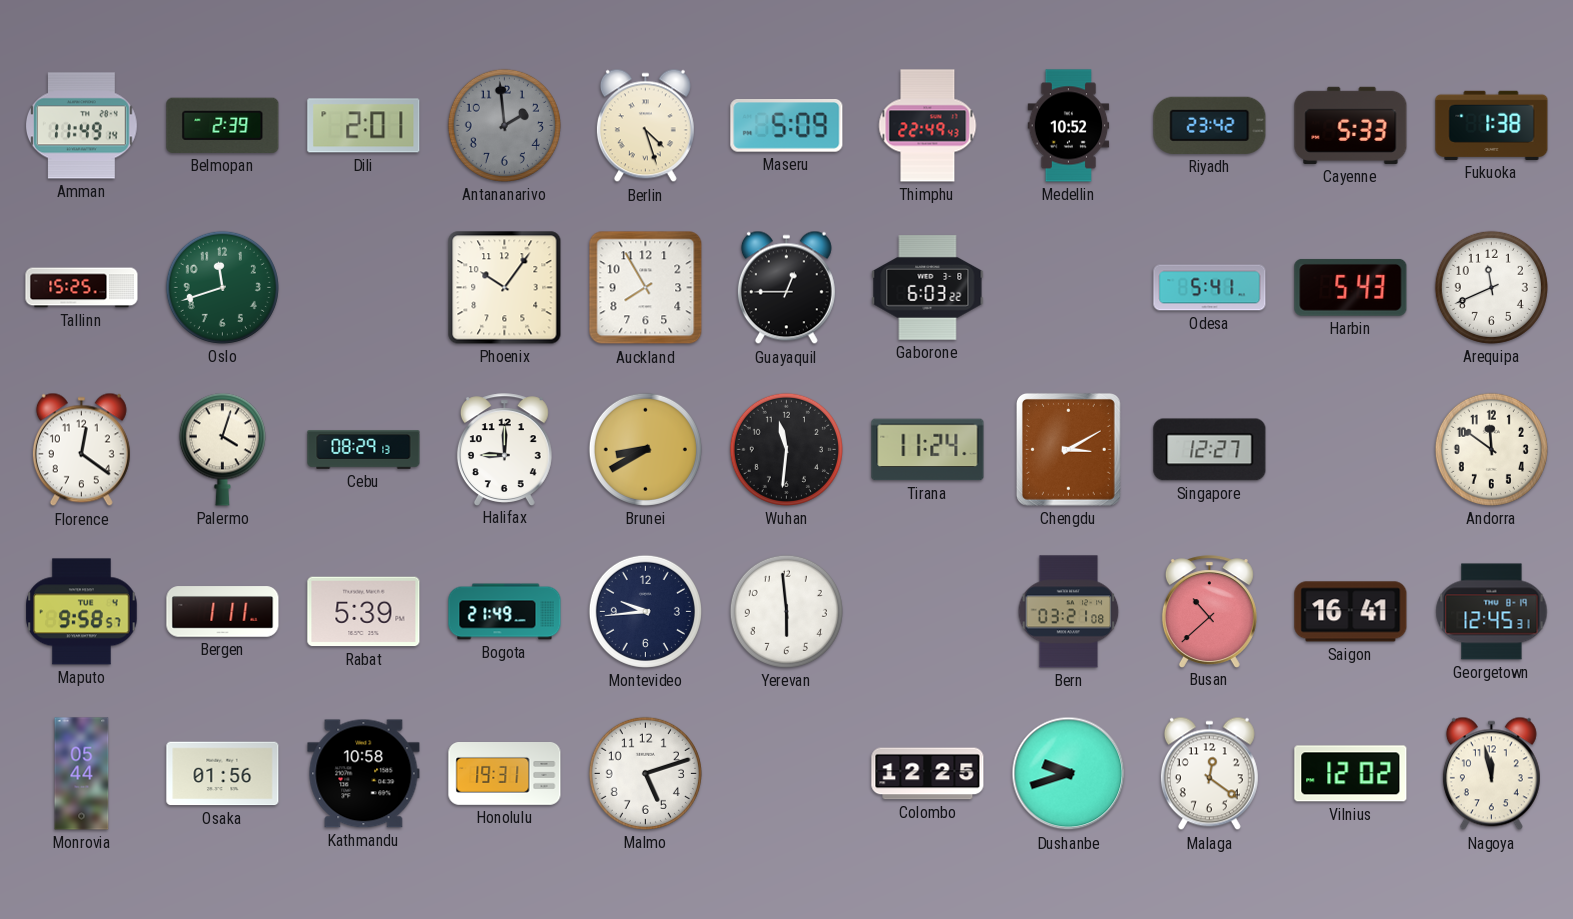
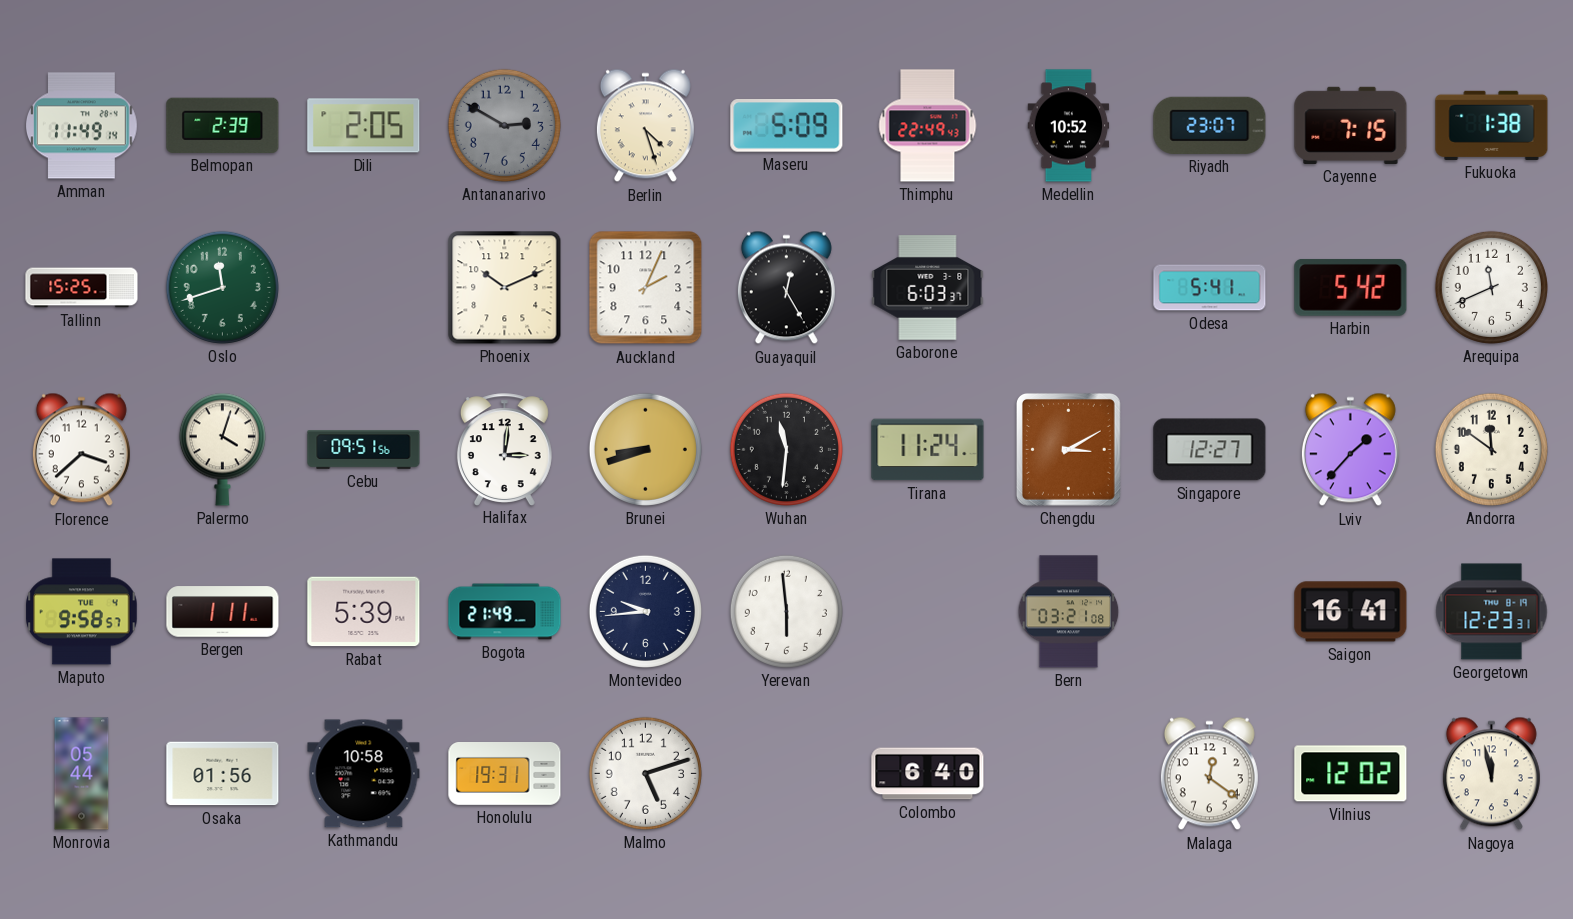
Dili: 2:01 -> 2:05
Antananarivo: 1:59 -> 2:50
Riyadh: 23:42 -> 23:07
Cayenne: 5:33 -> 7:15
Phoenix: 10:06 -> 10:11
Auckland: 7:55 -> 2:04
Guayaquil: 12:45 -> 12:25
Gaborone: 6:03:22 -> 6:03:37
Harbin: 5:43 -> 5:42
Florence: 12:21 -> 3:38
Cebu: 08:29 -> 09:51
Halifax: 9:00 -> 3:01
Brunei: 8:40 -> 8:42
Lviv: none -> 1:37
Busan: 10:38 -> none
Georgetown: 12:45 -> 12:23
Colombo: 12:25 -> 6:40
Dushanbe: 9:42 -> none
